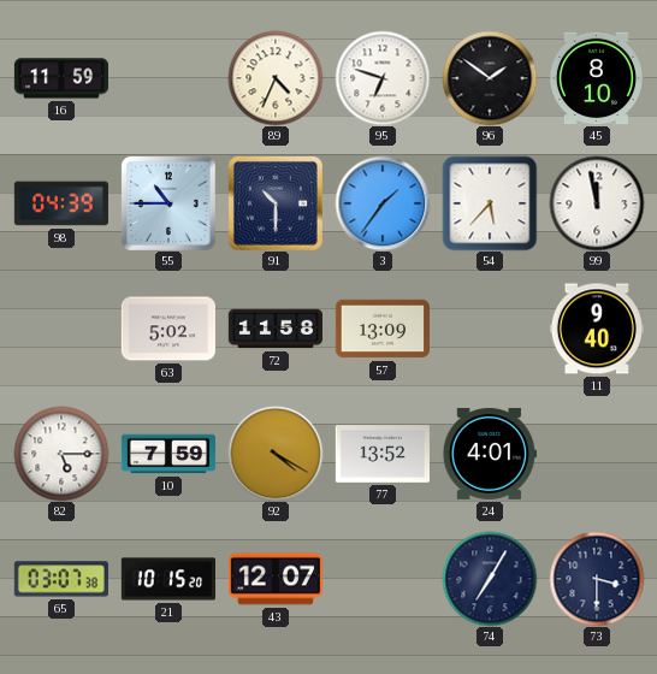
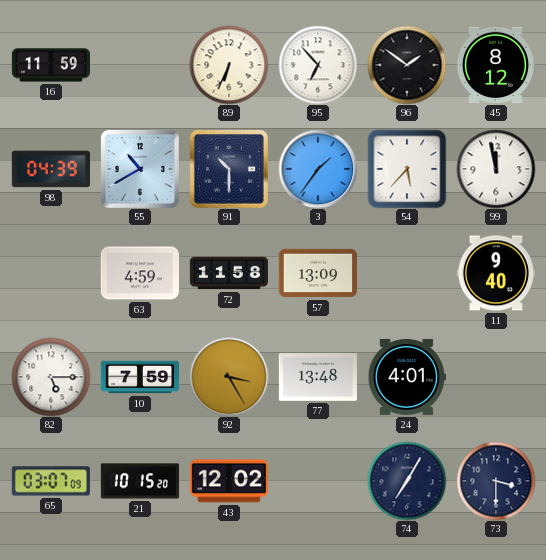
89: 4:34 -> 6:34
95: 6:48 -> 6:53
45: 8:10 -> 8:12
55: 10:45 -> 10:40
63: 5:02 -> 4:59
92: 4:20 -> 3:25
77: 13:52 -> 13:48
65: 03:07:38 -> 03:07:09
43: 12:07 -> 12:02
